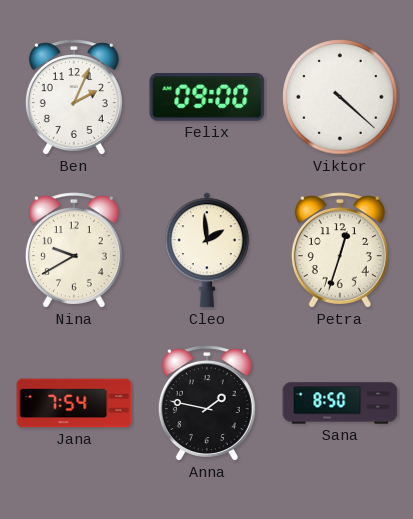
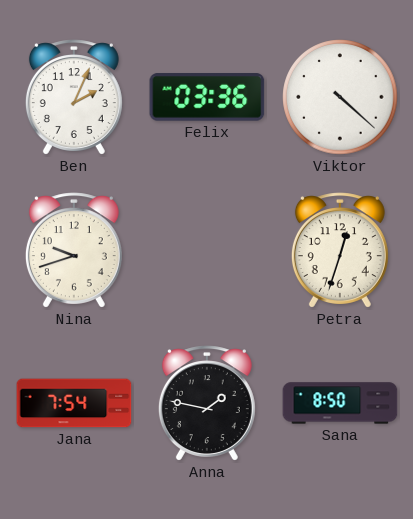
Felix: 09:00 -> 03:36
Nina: 9:40 -> 9:42
Cleo: 1:59 -> none
